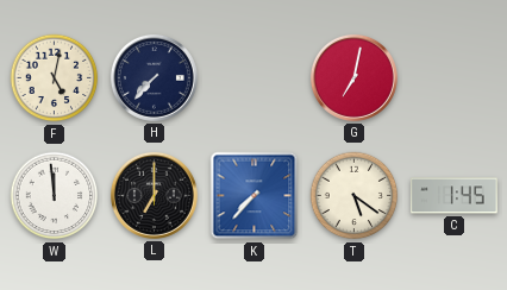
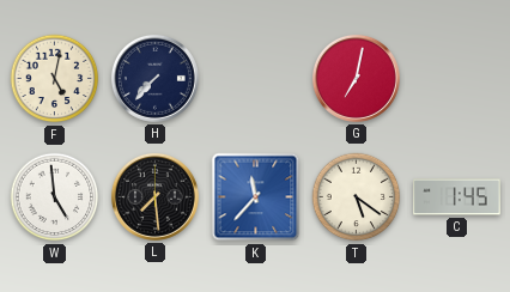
W: 11:59 -> 4:59
L: 7:00 -> 7:29
K: 7:37 -> 11:37
